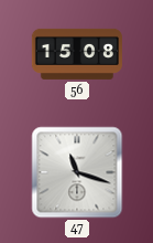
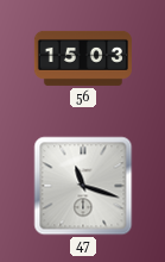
56: 15:08 -> 15:03
